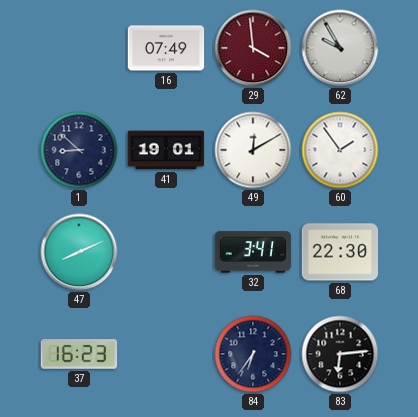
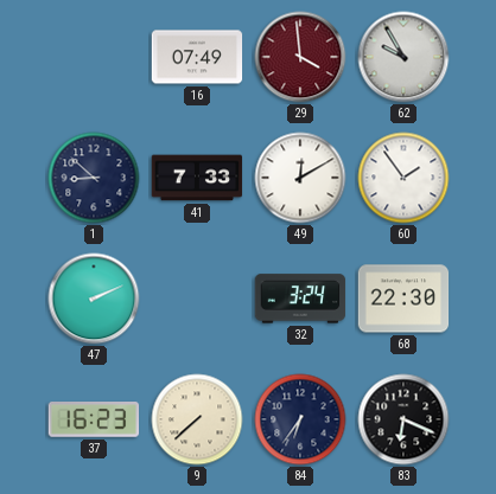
41: 19:01 -> 7:33
47: 8:11 -> 2:11
32: 3:41 -> 3:24
9: none -> 7:38
83: 6:14 -> 6:19
